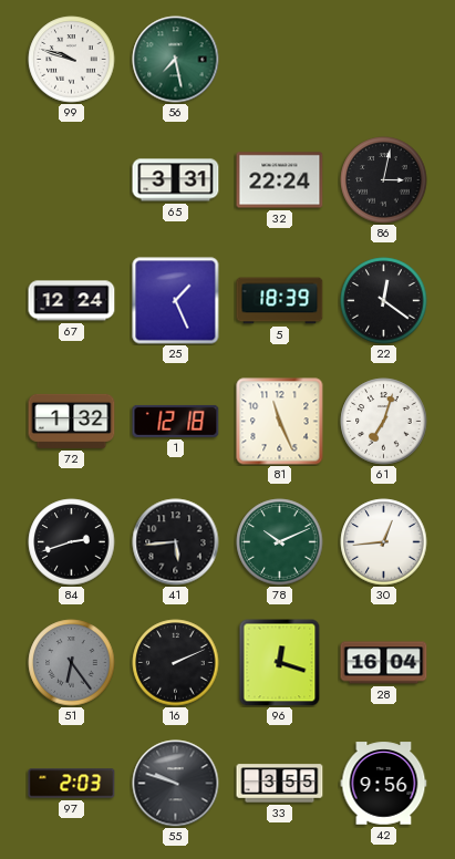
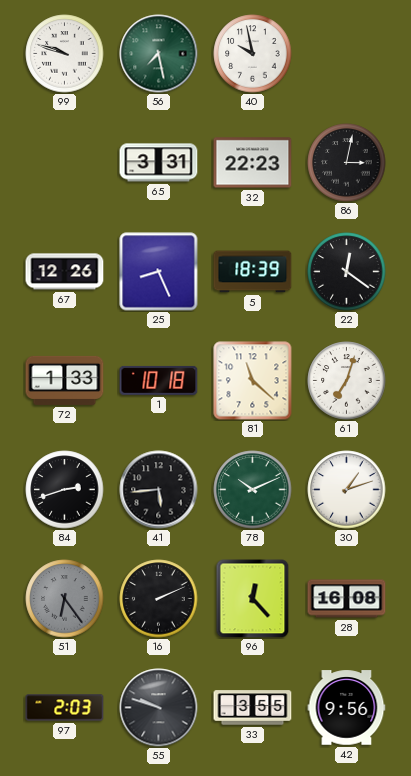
40: none -> 9:58
32: 22:24 -> 22:23
67: 12:24 -> 12:26
25: 1:26 -> 8:26
72: 1:32 -> 1:33
1: 12:18 -> 10:18
81: 11:26 -> 11:22
30: 12:44 -> 1:12
96: 12:18 -> 12:23
28: 16:04 -> 16:08
